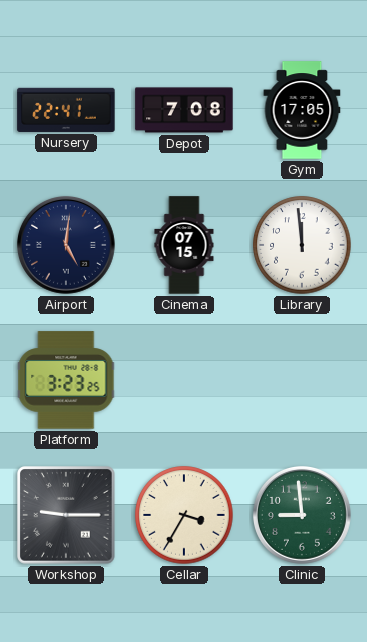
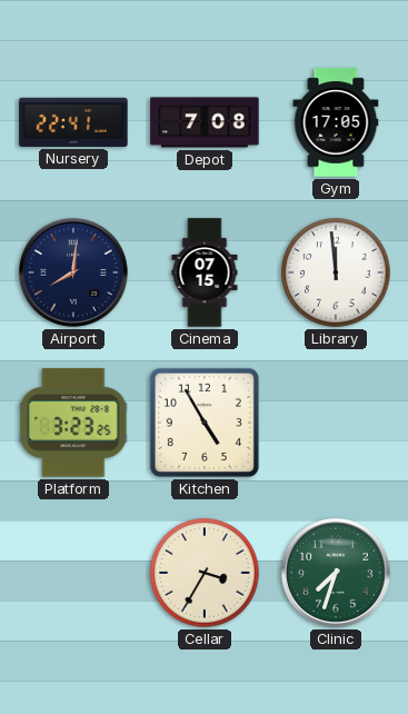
Airport: 5:01 -> 8:01
Kitchen: none -> 4:55
Workshop: 9:15 -> none
Clinic: 8:59 -> 7:33
